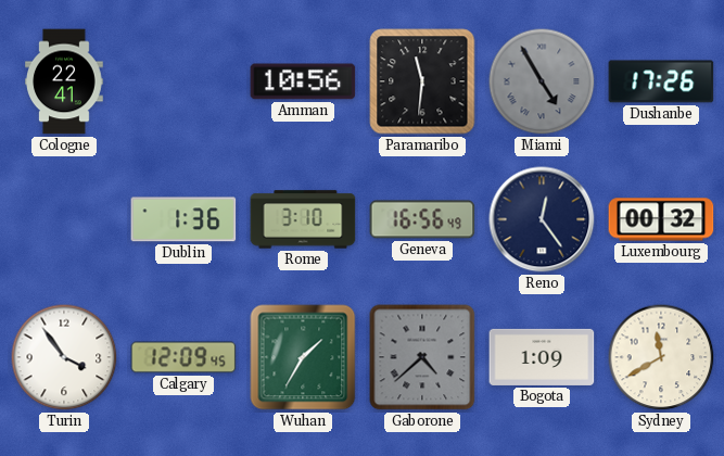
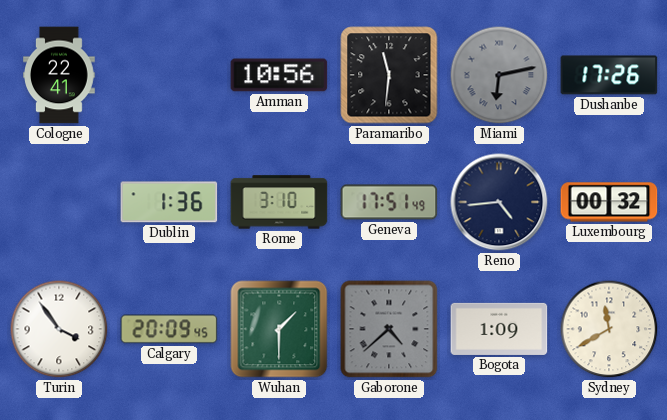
Miami: 4:55 -> 6:13
Geneva: 16:56 -> 17:51
Reno: 12:24 -> 4:44
Calgary: 12:09 -> 20:09
Wuhan: 1:35 -> 1:30
